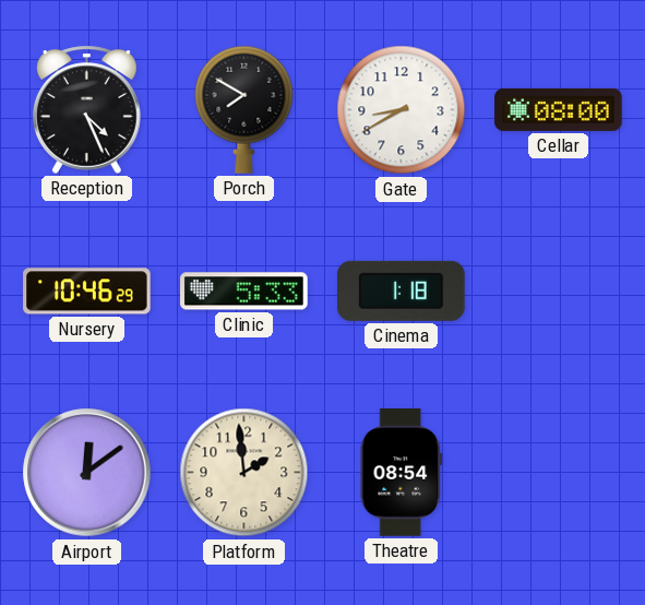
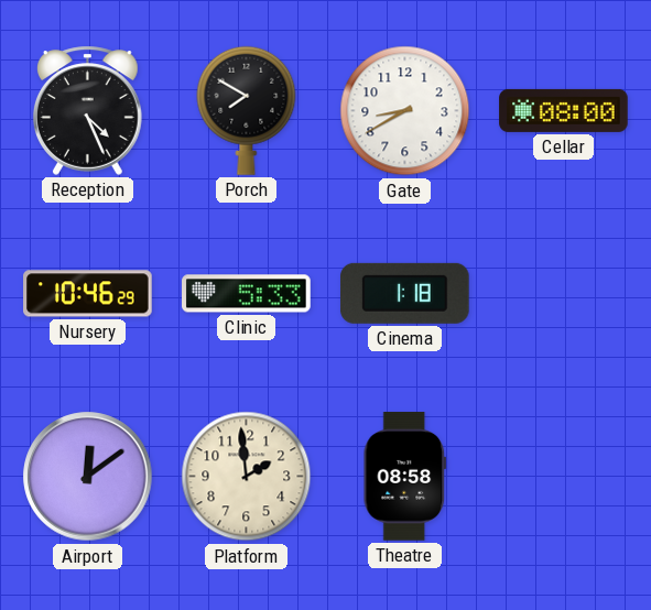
Theatre: 08:54 -> 08:58
